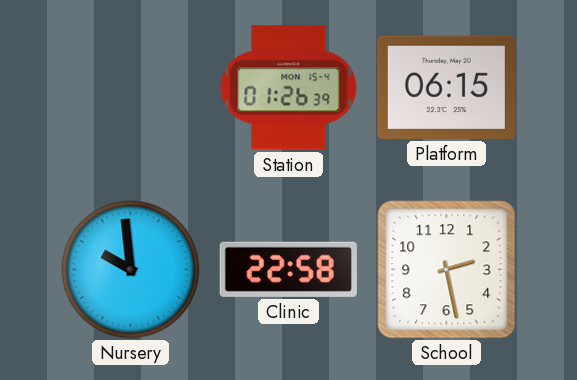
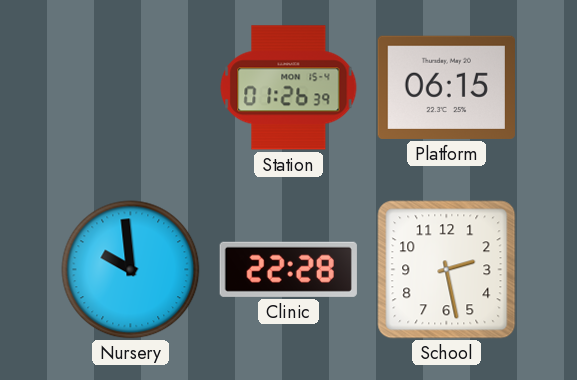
Clinic: 22:58 -> 22:28
